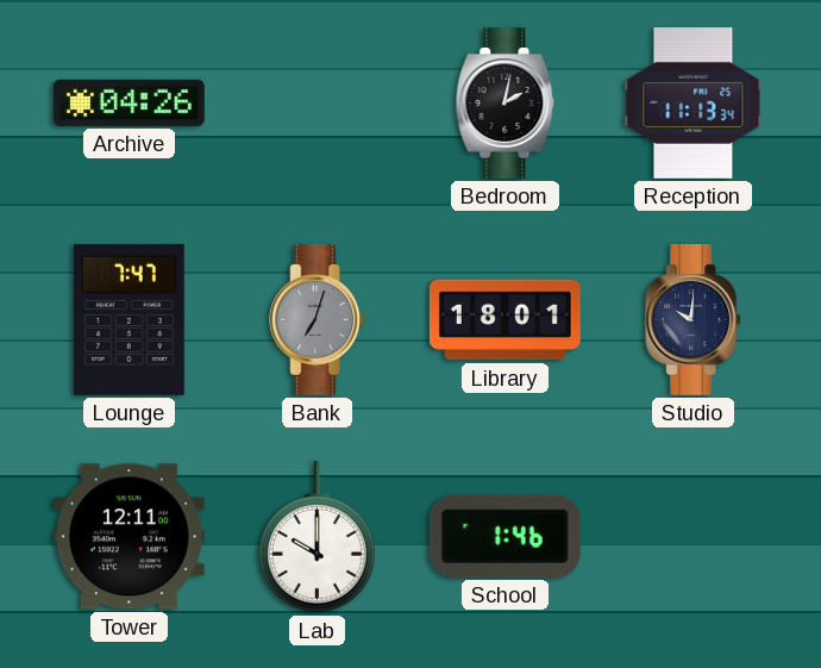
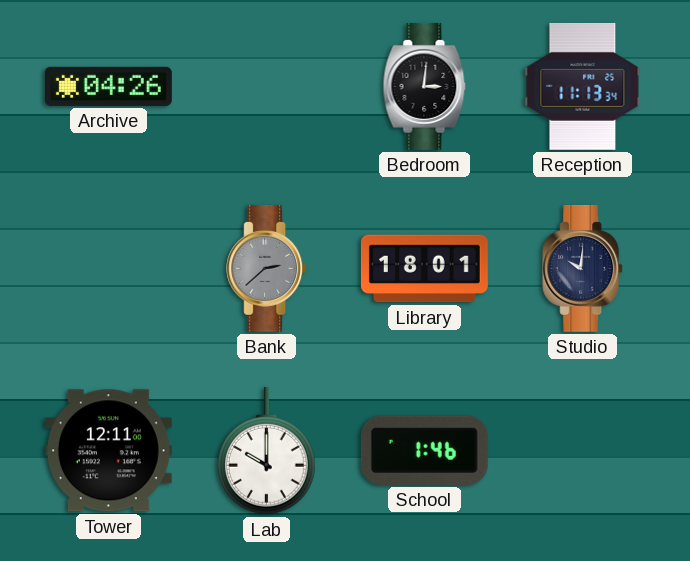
Bedroom: 2:02 -> 3:01
Lounge: 7:47 -> none
Bank: 7:03 -> 2:38
